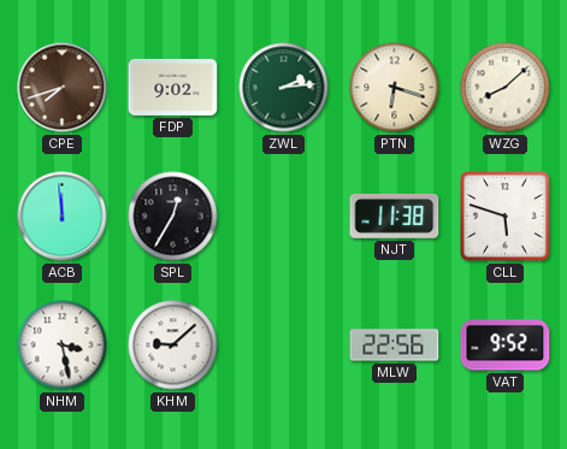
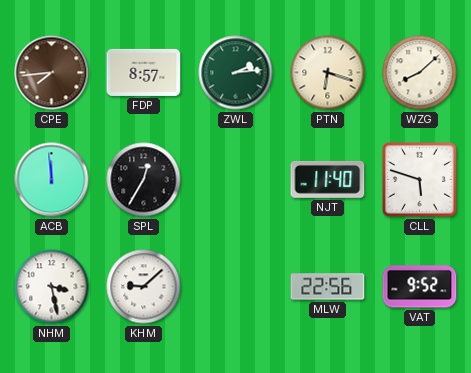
CPE: 7:42 -> 7:44
FDP: 9:02 -> 8:57
NJT: 11:38 -> 11:40
